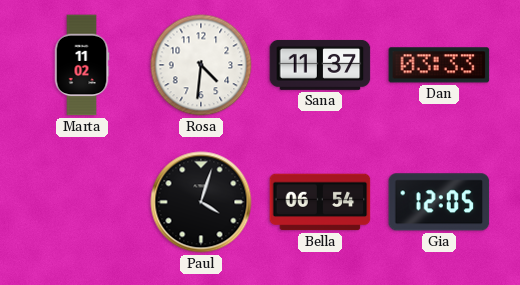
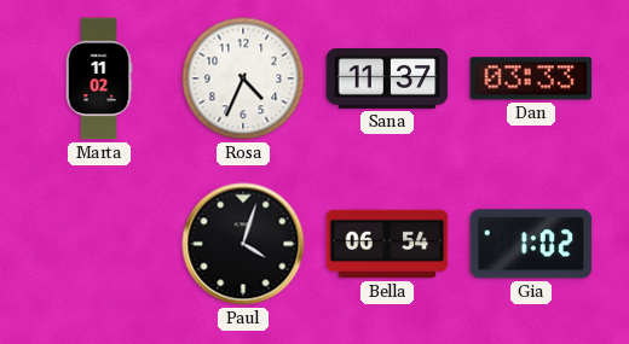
Rosa: 4:31 -> 4:34
Gia: 12:05 -> 1:02
